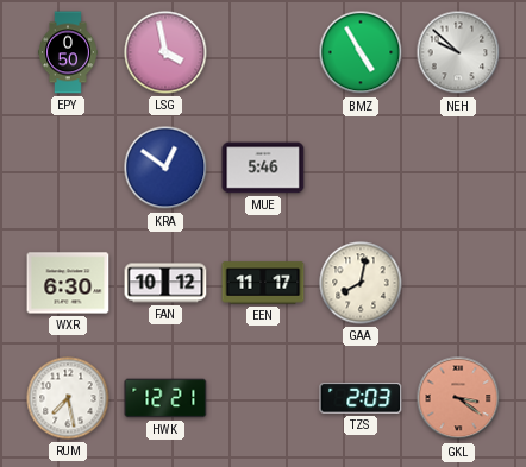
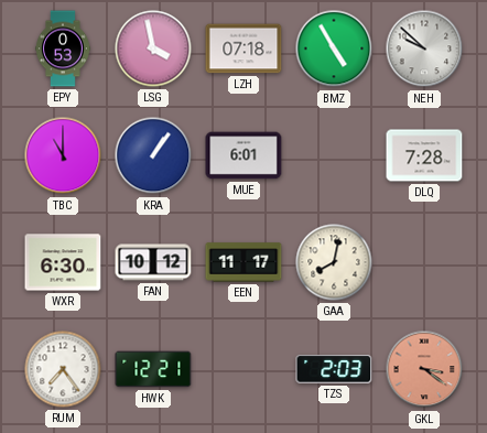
EPY: 0:50 -> 0:53
LZH: none -> 07:18
TBC: none -> 11:00
KRA: 12:51 -> 1:06
MUE: 5:46 -> 6:01
DLQ: none -> 7:28
RUM: 7:28 -> 7:24
